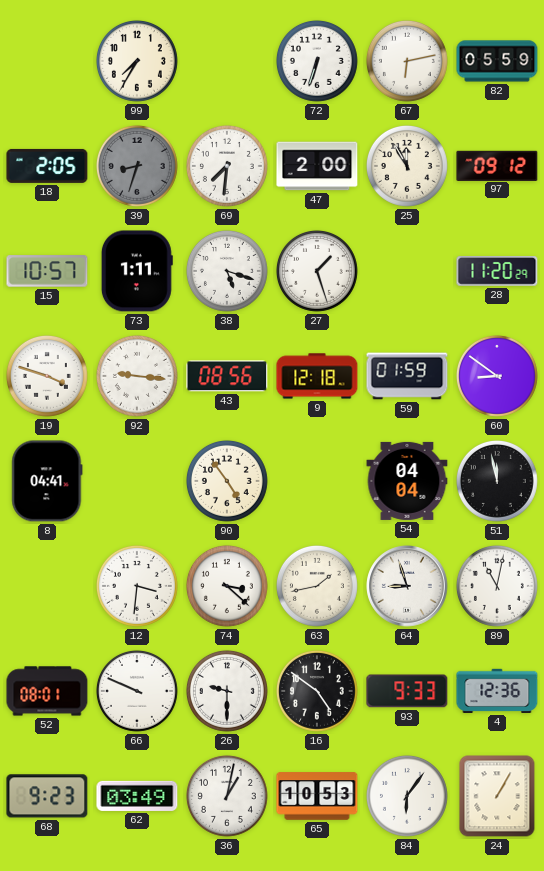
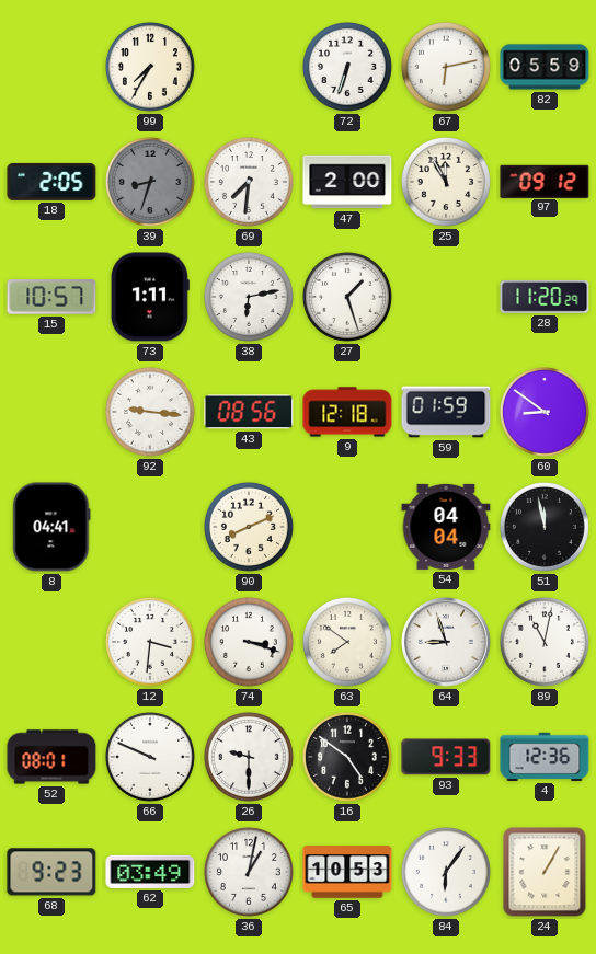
38: 5:18 -> 6:13
19: 3:48 -> none
90: 4:54 -> 8:11
74: 3:22 -> 3:18
63: 1:43 -> 7:51
